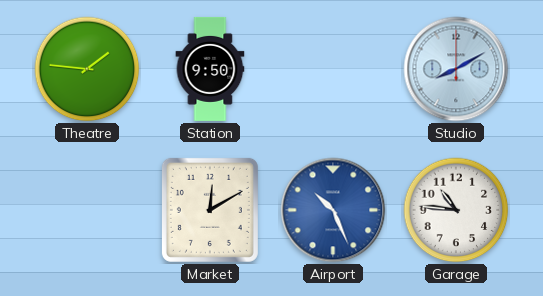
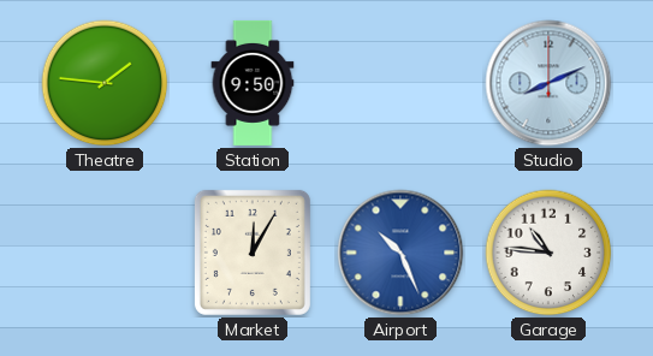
Studio: 8:10 -> 8:11
Market: 12:10 -> 12:05
